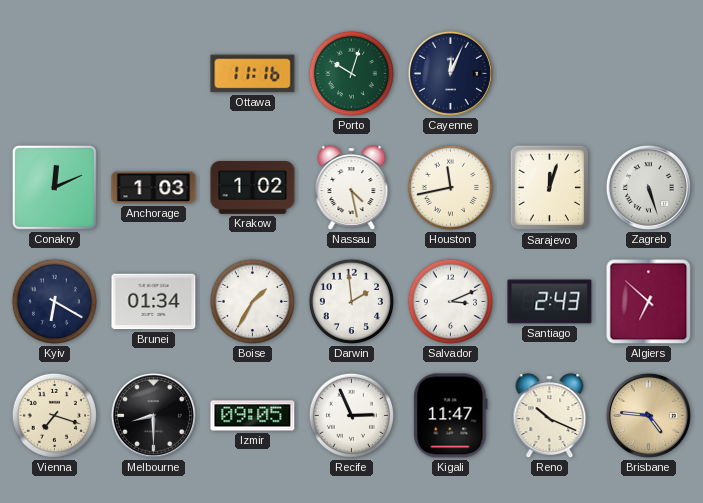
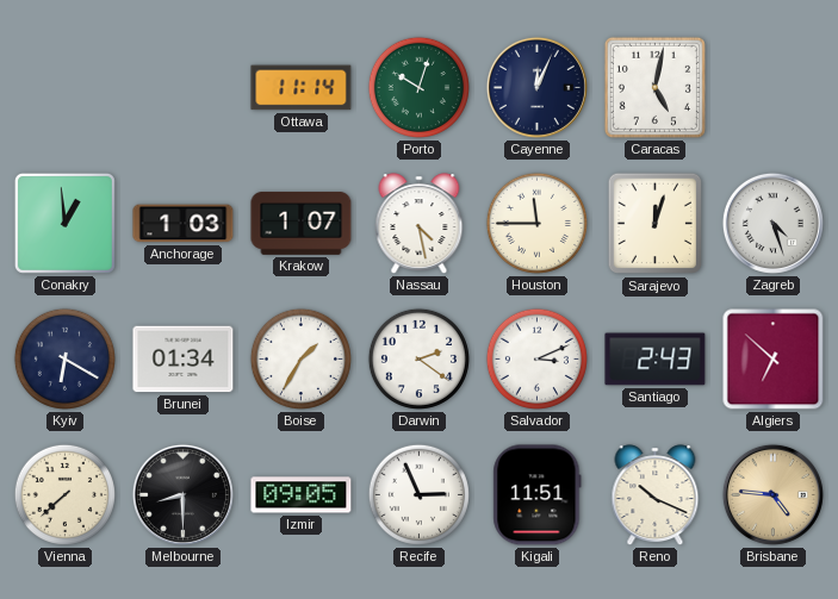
Ottawa: 11:16 -> 11:14
Caracas: none -> 5:02
Conakry: 12:11 -> 12:59
Krakow: 1:02 -> 1:07
Houston: 11:43 -> 11:45
Zagreb: 5:27 -> 4:27
Darwin: 1:59 -> 2:21
Vienna: 7:18 -> 7:38
Kigali: 11:47 -> 11:51
